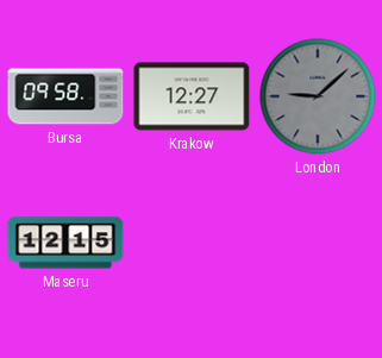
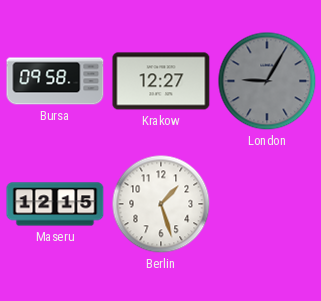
London: 9:08 -> 9:05
Berlin: none -> 1:27
